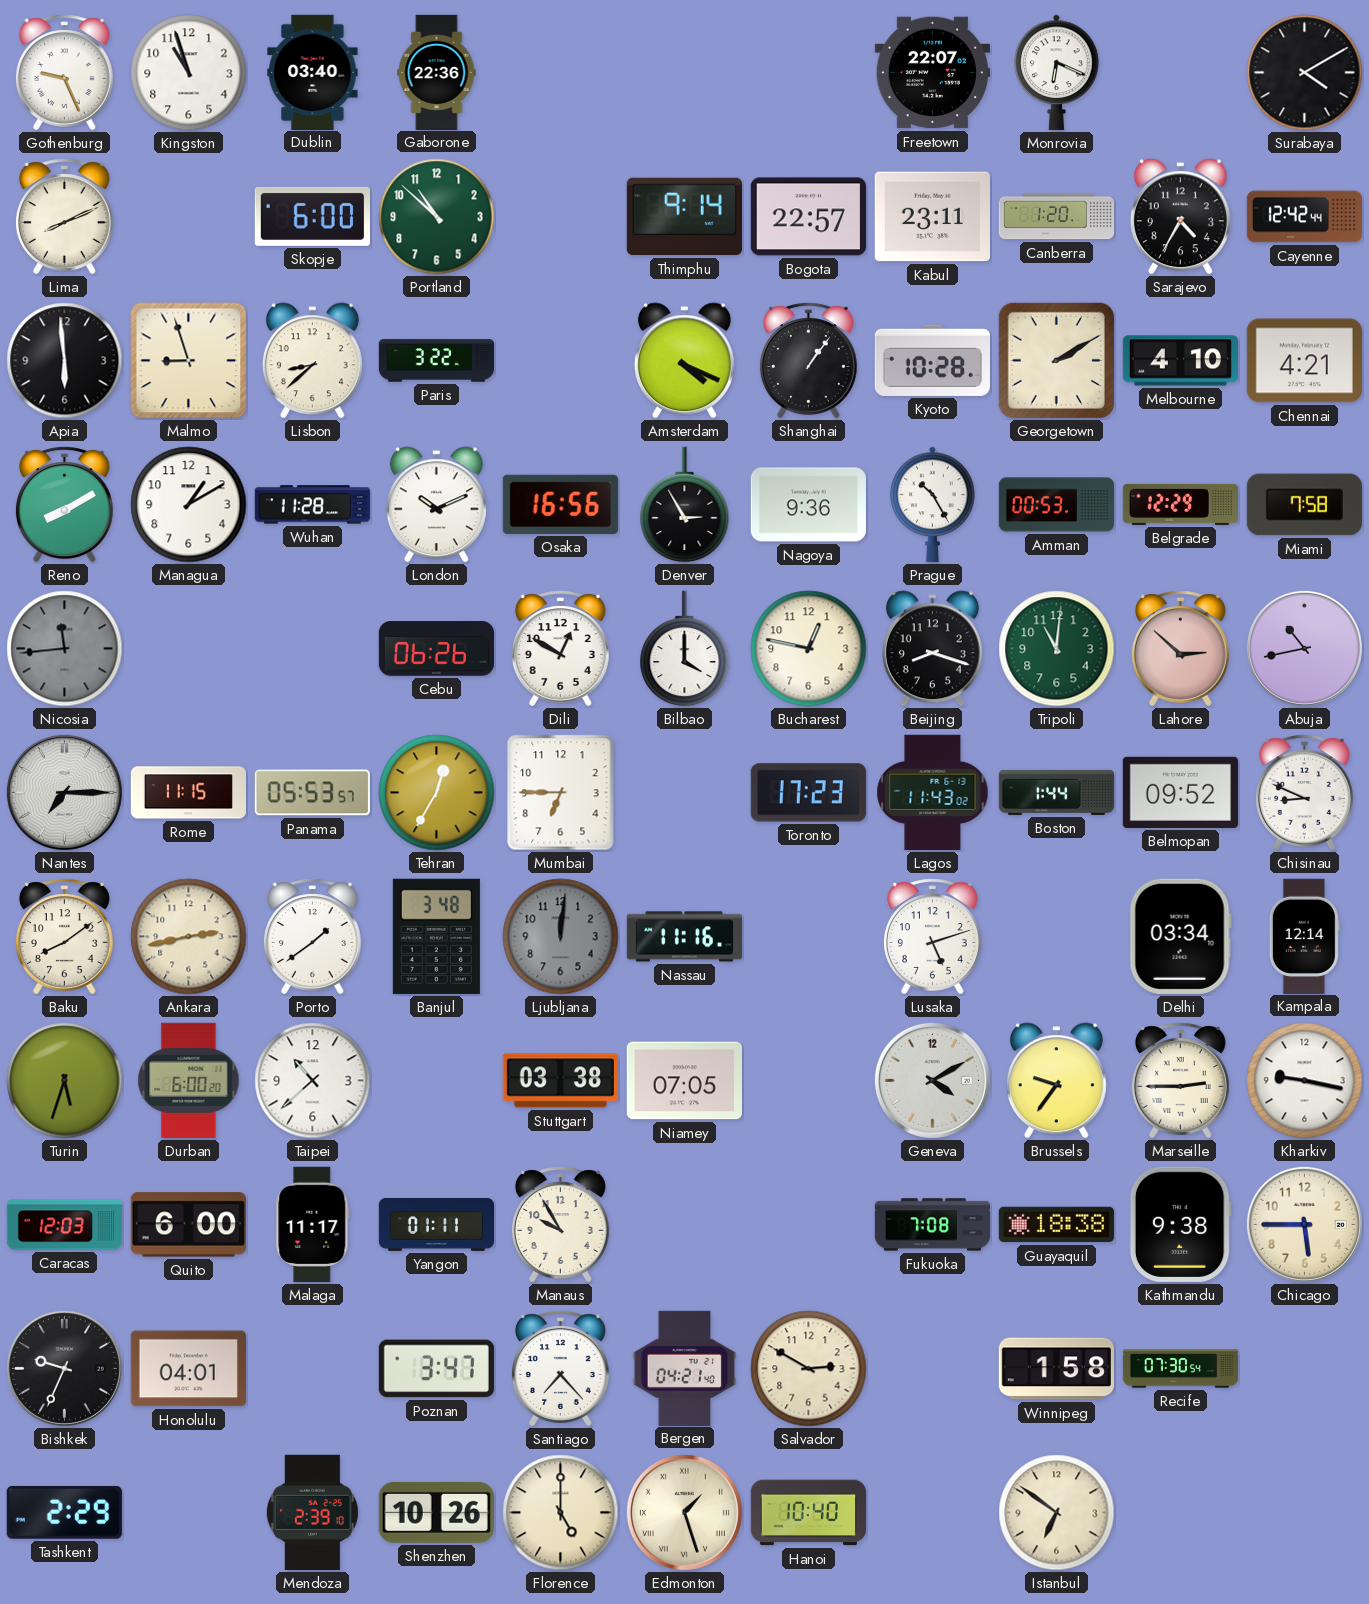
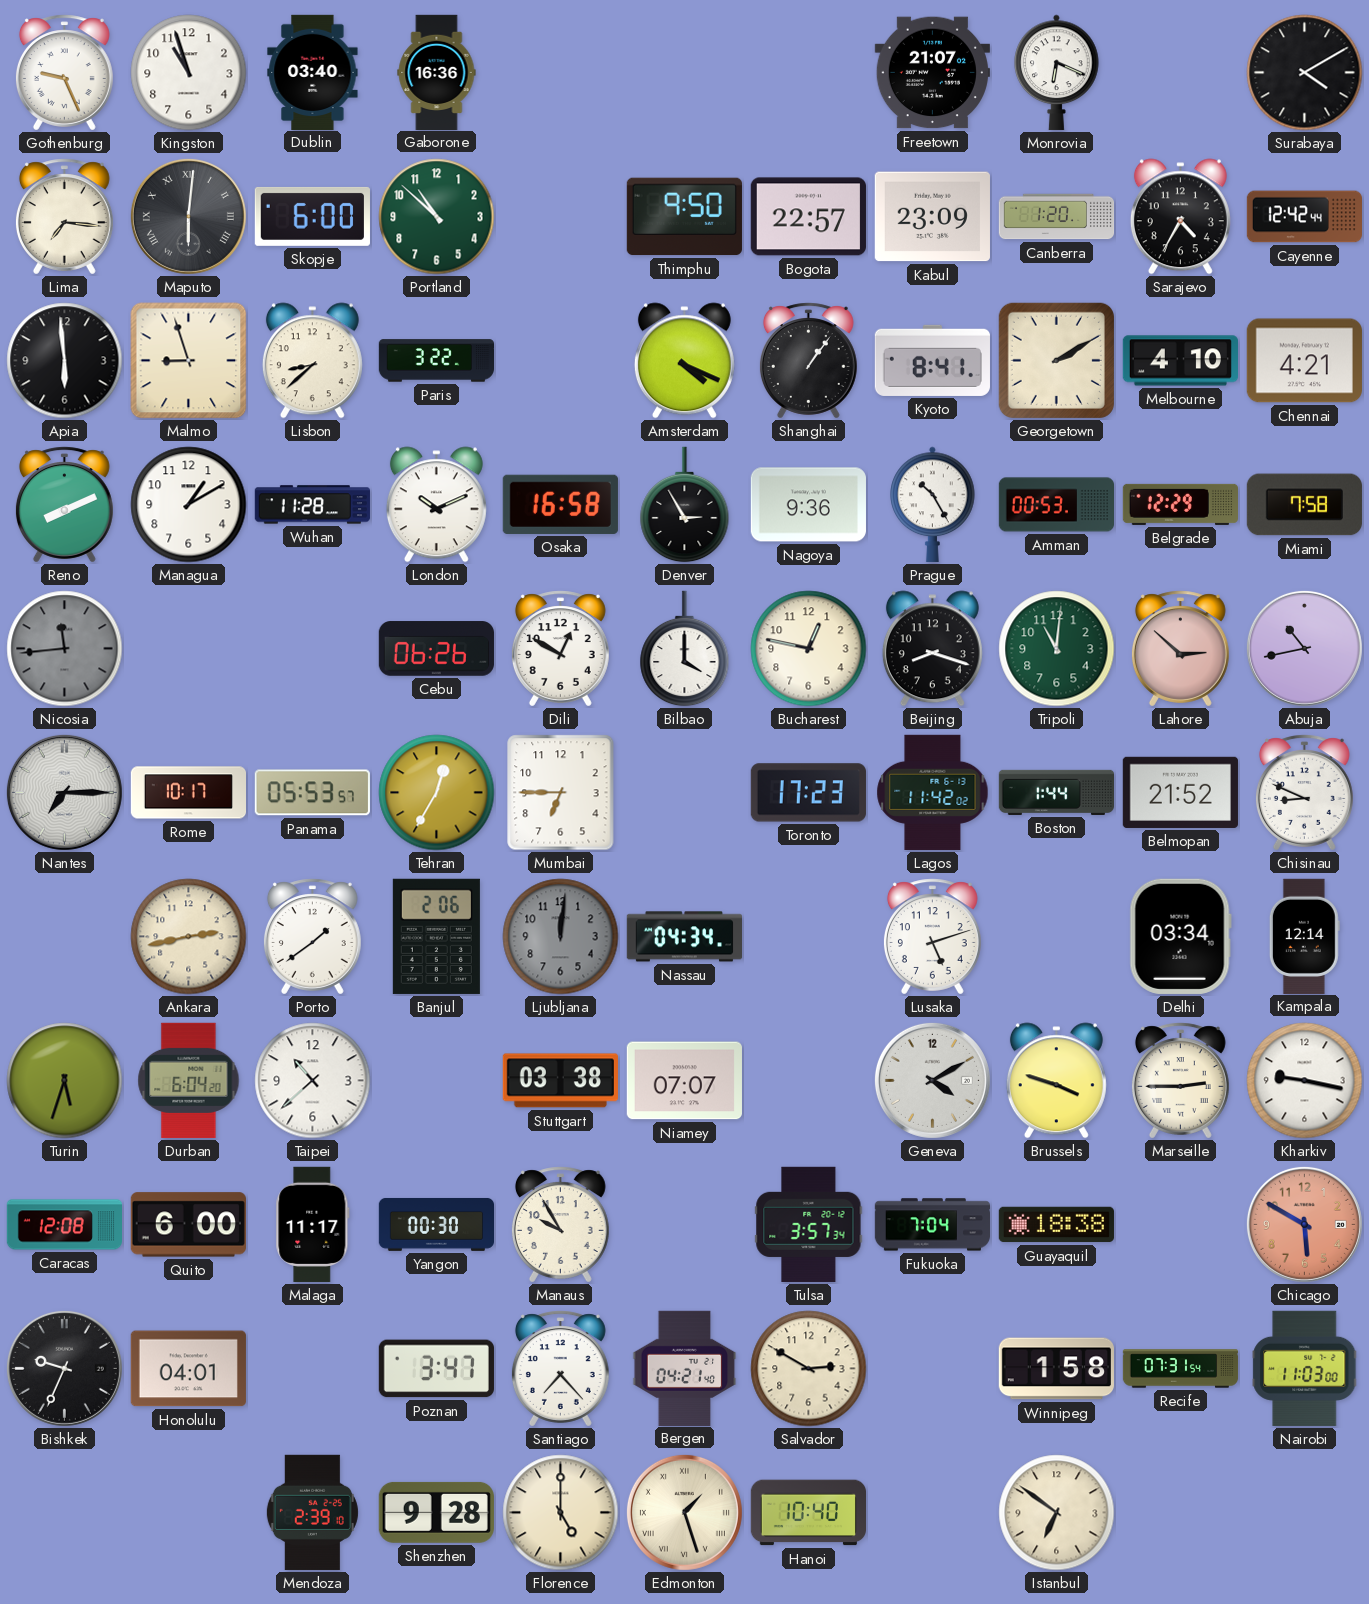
Gaborone: 22:36 -> 16:36
Freetown: 22:07 -> 21:07
Lima: 8:11 -> 7:16
Maputo: none -> 6:01
Thimphu: 9:14 -> 9:50
Kabul: 23:11 -> 23:09
Kyoto: 10:28 -> 8:41
Reno: 8:10 -> 8:11
Osaka: 16:56 -> 16:58
Rome: 11:15 -> 10:17
Lagos: 11:43 -> 11:42
Belmopan: 09:52 -> 21:52
Baku: 8:09 -> none
Banjul: 3:48 -> 2:06
Nassau: 11:16 -> 04:34
Durban: 6:00 -> 6:04
Niamey: 07:05 -> 07:07
Brussels: 9:36 -> 3:48
Caracas: 12:03 -> 12:08
Yangon: 01:11 -> 00:30
Tulsa: none -> 3:57
Fukuoka: 7:08 -> 7:04
Kathmandu: 9:38 -> none
Chicago: 5:45 -> 5:50
Chicago dial: cream -> salmon
Recife: 07:30 -> 07:31
Nairobi: none -> 11:03
Tashkent: 2:29 -> none
Shenzhen: 10:26 -> 9:28
